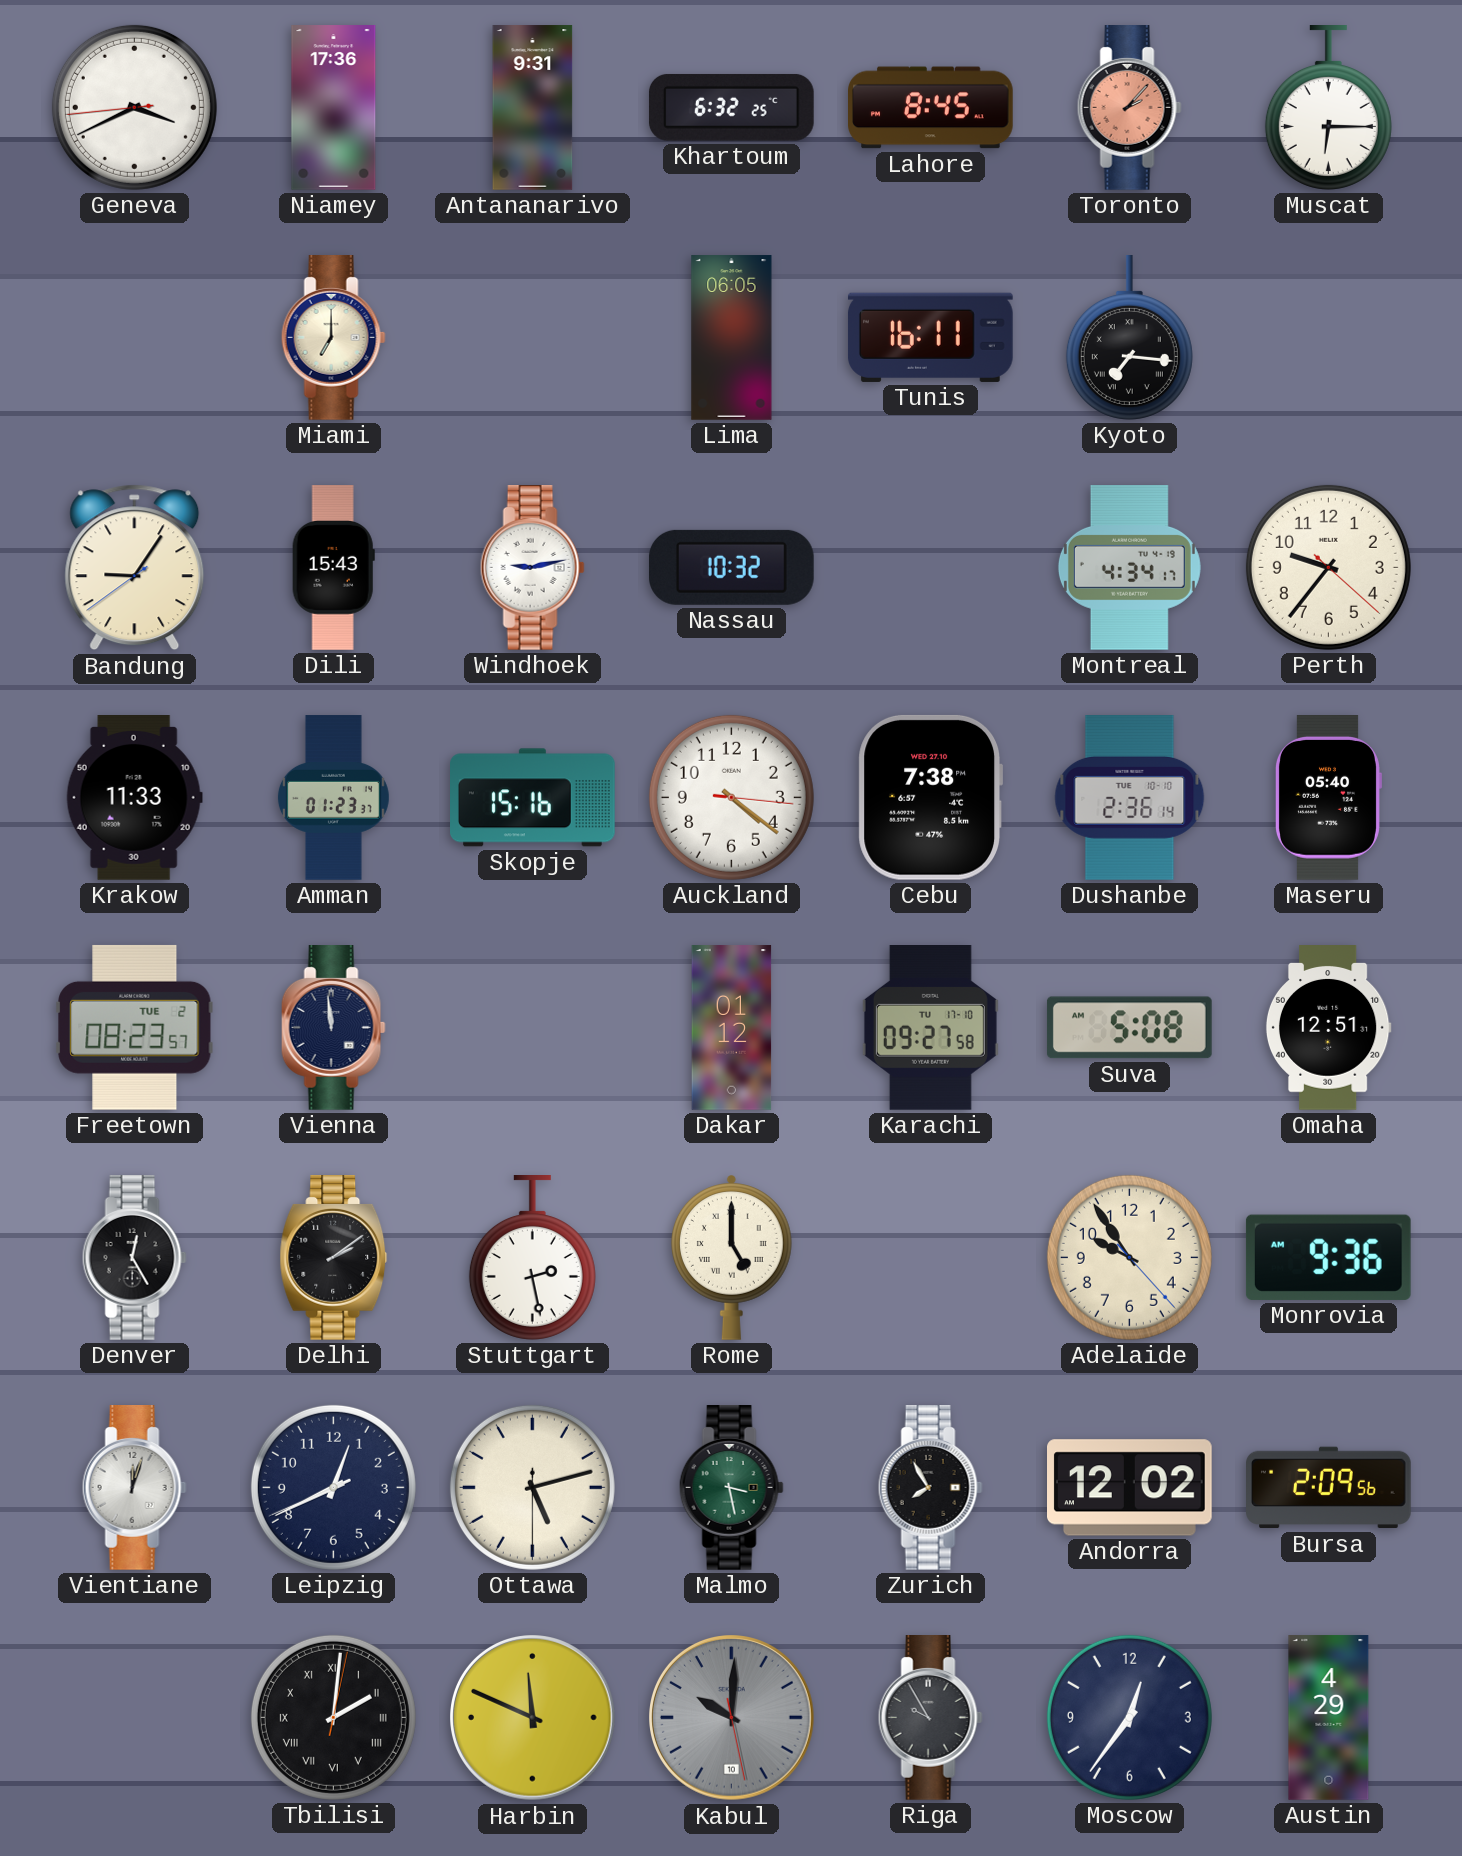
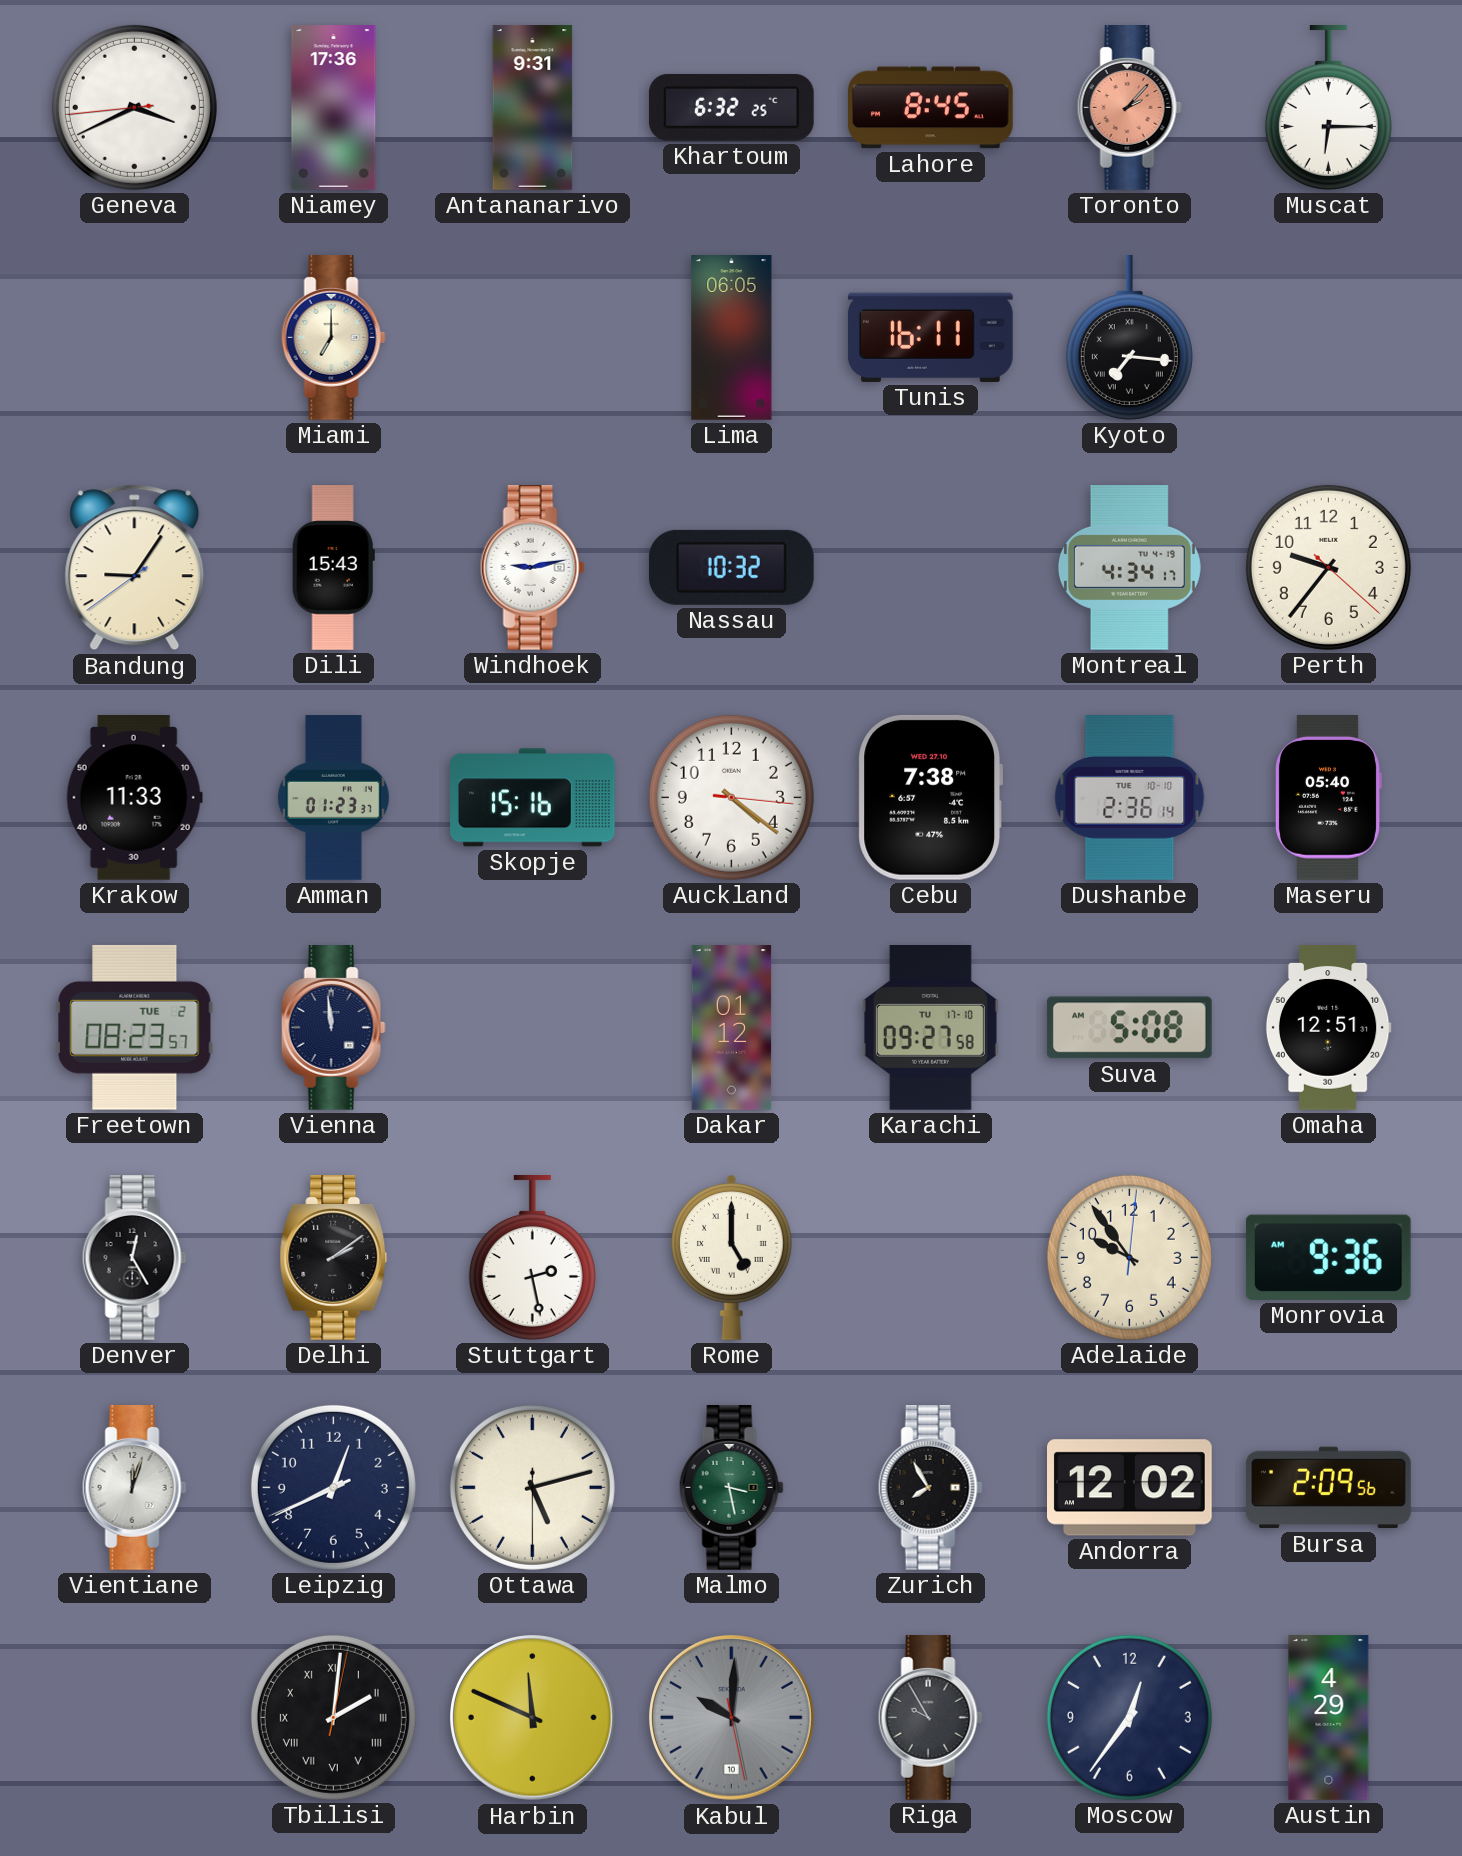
Adelaide: 9:54:23 -> 9:54:01
